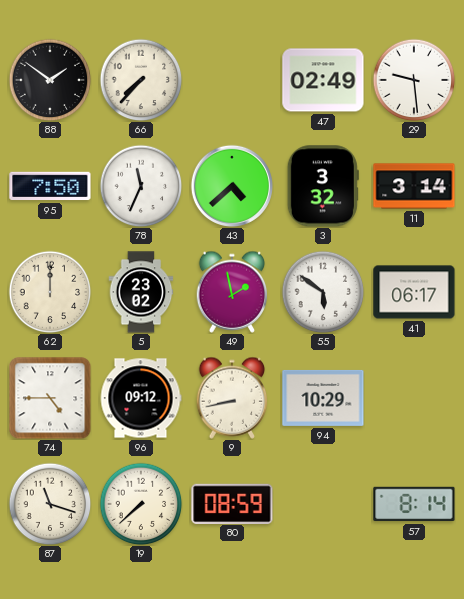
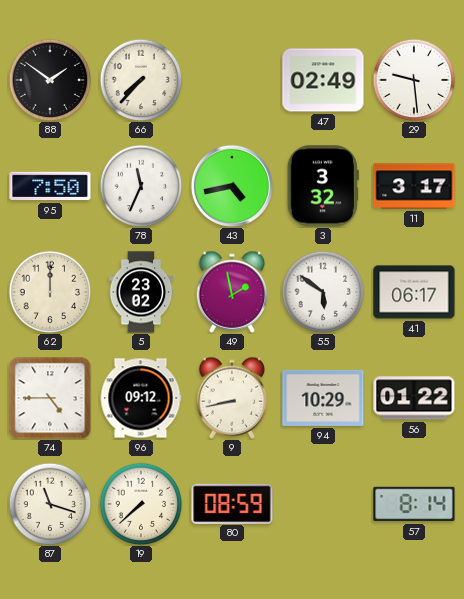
43: 4:38 -> 4:43
11: 3:14 -> 3:17
56: none -> 01:22
